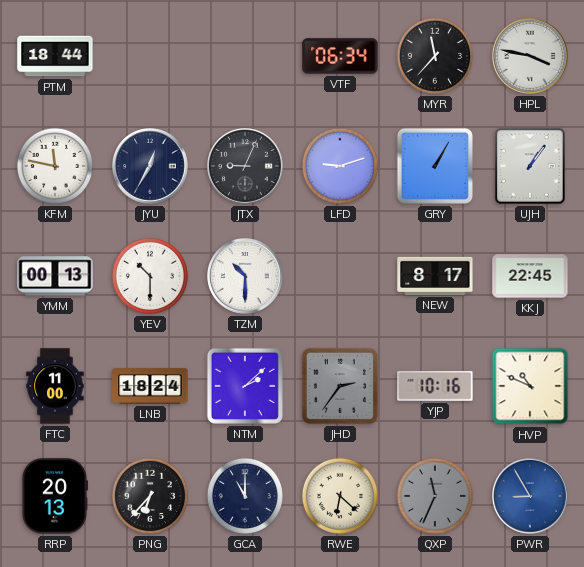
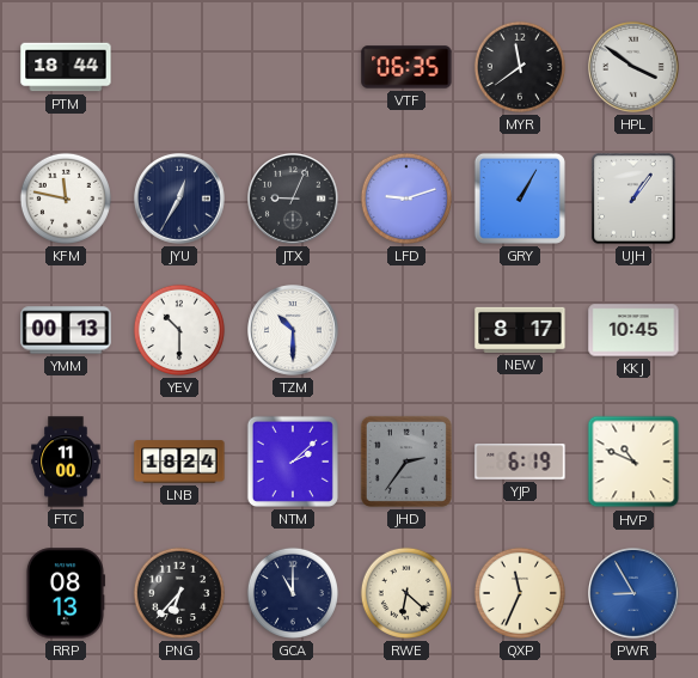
VTF: 06:34 -> 06:35
MYR: 11:37 -> 11:39
HPL: 3:47 -> 3:51
KKJ: 22:45 -> 10:45
YJP: 10:16 -> 6:19
RRP: 20:13 -> 08:13
QXP dial: grey -> cream
